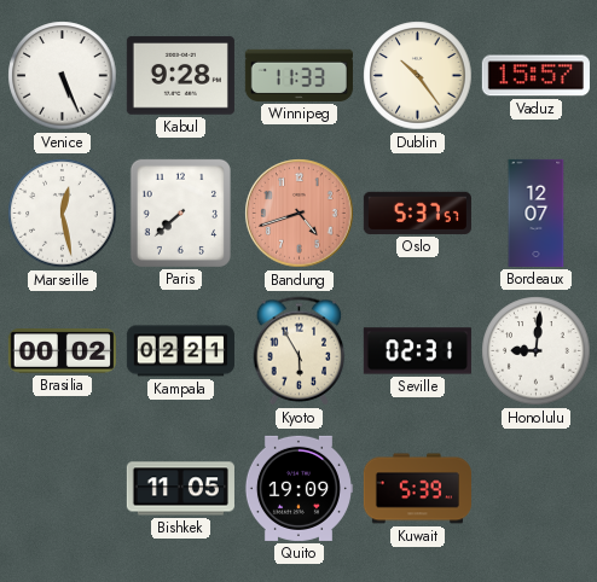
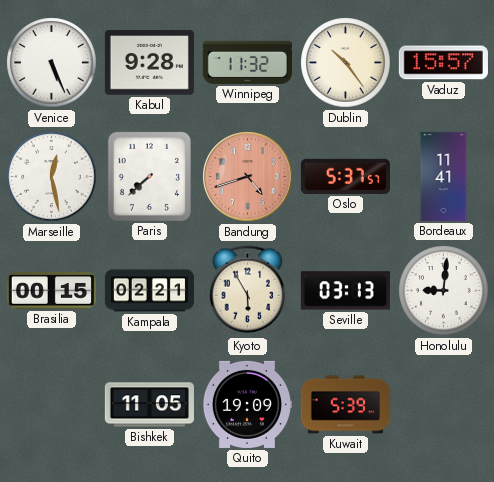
Winnipeg: 11:33 -> 11:32
Bordeaux: 12:07 -> 11:41
Brasilia: 00:02 -> 00:15
Seville: 02:31 -> 03:13
